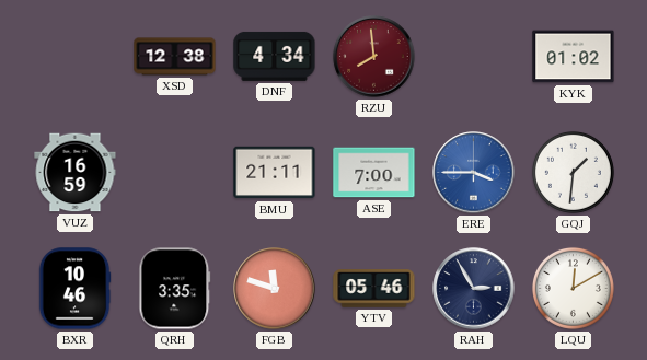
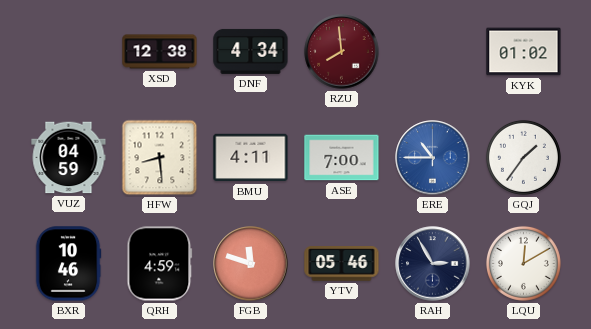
VUZ: 16:59 -> 04:59
HFW: none -> 8:29
BMU: 21:11 -> 4:11
ERE: 3:45 -> 10:45
GQJ: 1:31 -> 1:36
QRH: 3:35 -> 4:59
